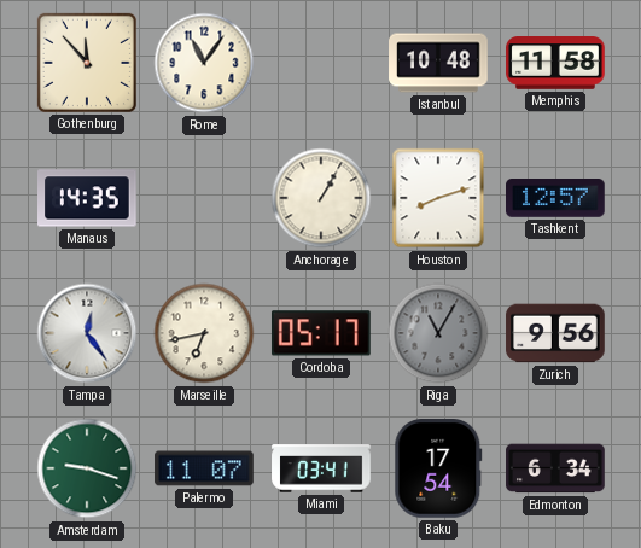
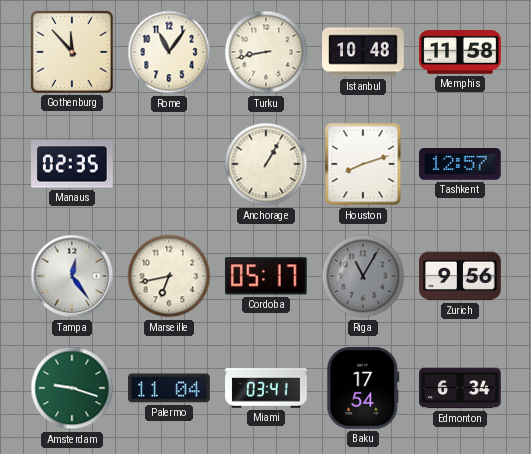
Turku: none -> 8:43
Manaus: 14:35 -> 02:35
Palermo: 11:07 -> 11:04
